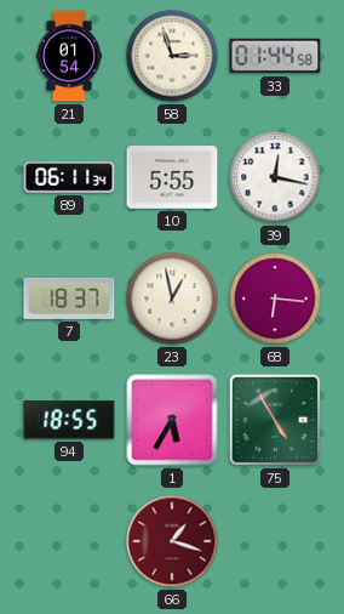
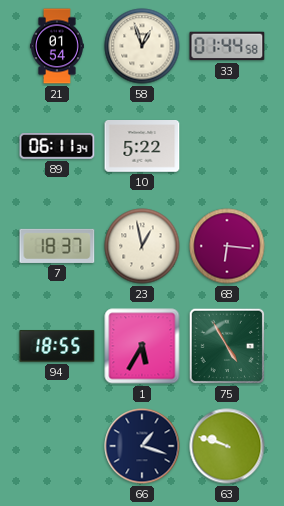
58: 2:57 -> 12:57
10: 5:55 -> 5:22
39: 12:17 -> none
66 dial: burgundy -> navy
63: none -> 9:48
